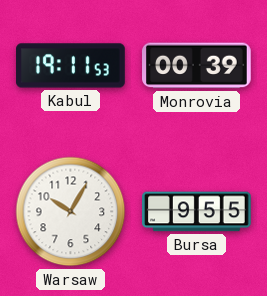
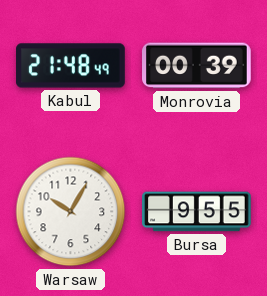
Kabul: 19:11 -> 21:48
